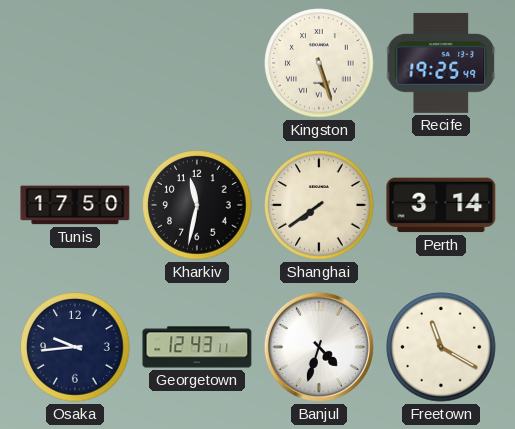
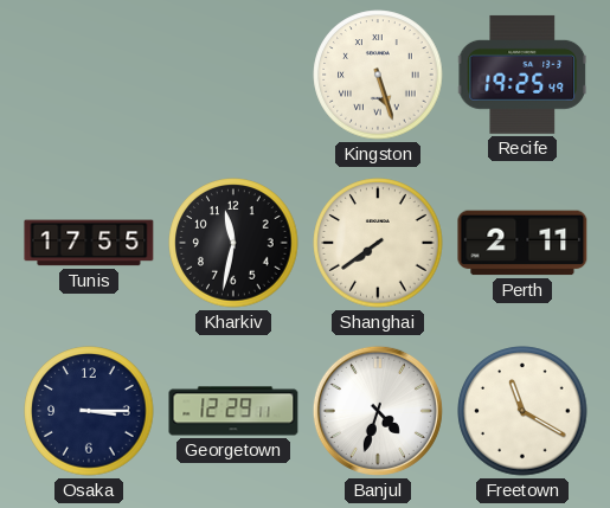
Tunis: 17:50 -> 17:55
Perth: 3:14 -> 2:11
Osaka: 9:44 -> 3:15
Georgetown: 12:43 -> 12:29
